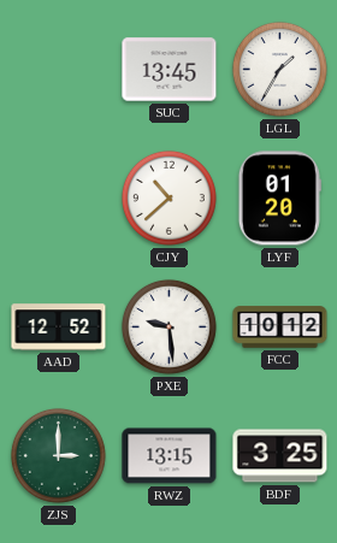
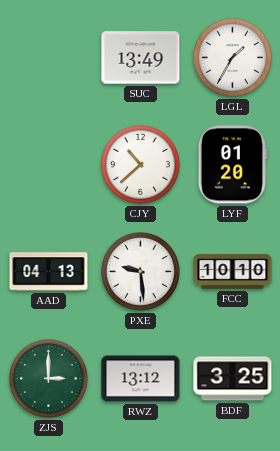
SUC: 13:45 -> 13:49
AAD: 12:52 -> 04:13
FCC: 10:12 -> 10:10
RWZ: 13:15 -> 13:12
